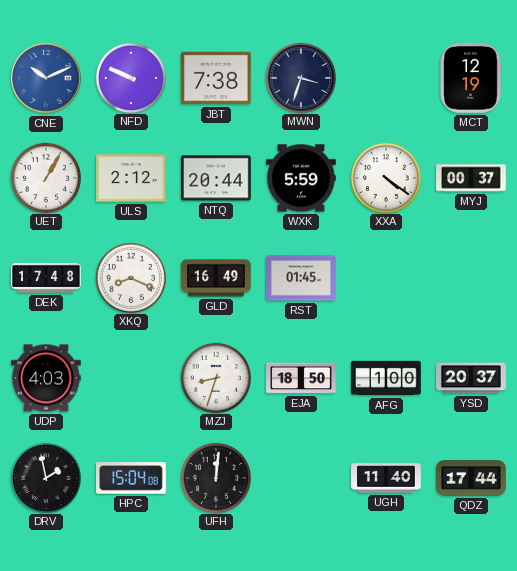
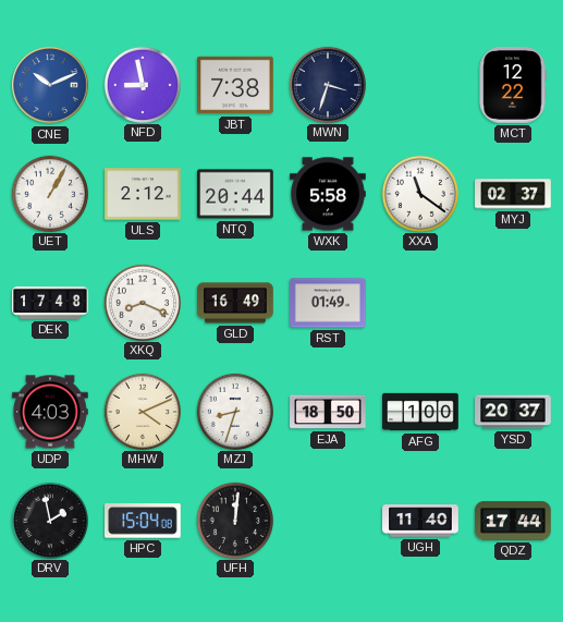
NFD: 9:49 -> 8:58
MCT: 12:19 -> 12:22
WXK: 5:59 -> 5:58
XXA: 4:21 -> 11:21
MYJ: 00:37 -> 02:37
RST: 01:45 -> 01:49
MHW: none -> 4:11
